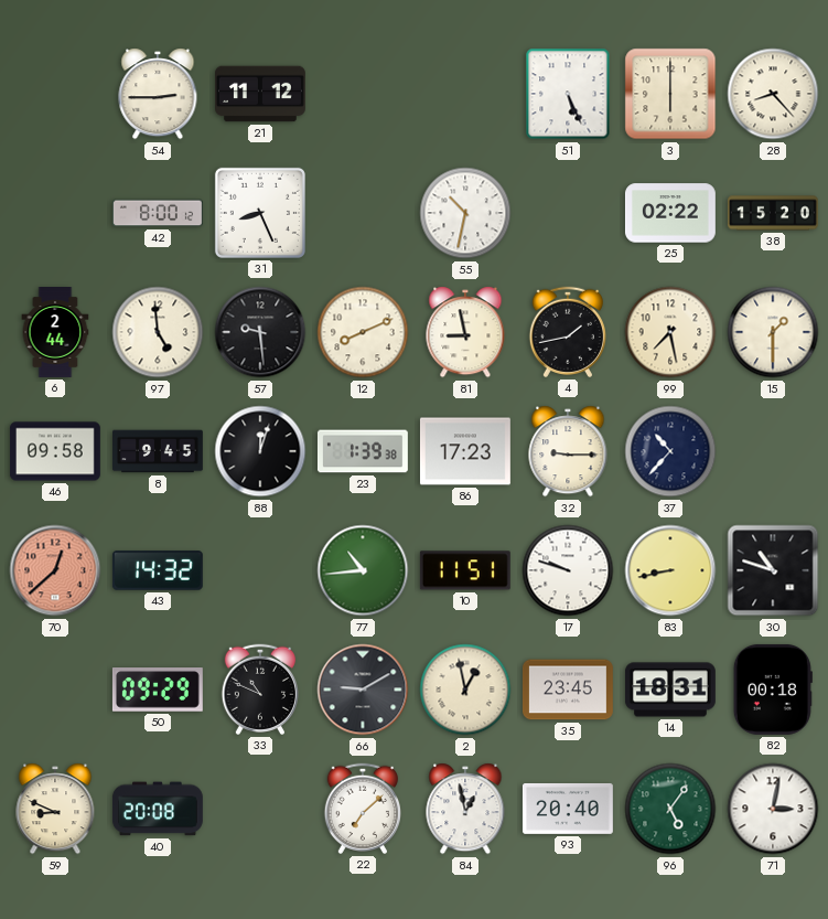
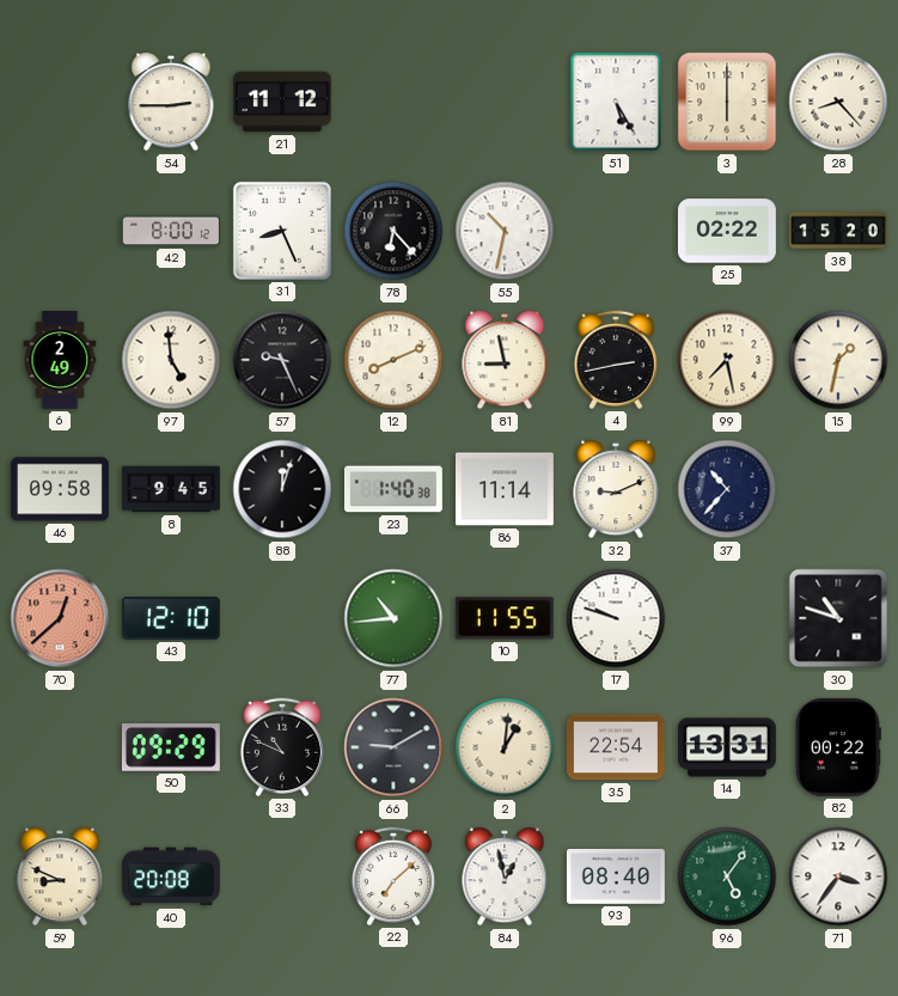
51: 5:26 -> 5:25
78: none -> 6:23
6: 2:44 -> 2:49
57: 9:29 -> 9:26
4: 1:43 -> 2:43
15: 1:30 -> 1:32
23: 1:39 -> 1:40
86: 17:23 -> 11:14
32: 9:15 -> 9:11
43: 14:32 -> 12:10
10: 11:51 -> 11:55
83: 8:43 -> none
2: 12:58 -> 1:01
35: 23:45 -> 22:54
14: 18:31 -> 13:31
82: 00:18 -> 00:22
93: 20:40 -> 08:40
71: 3:02 -> 3:36
